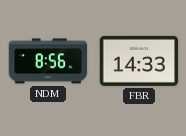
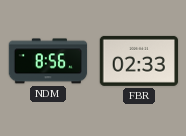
FBR: 14:33 -> 02:33
